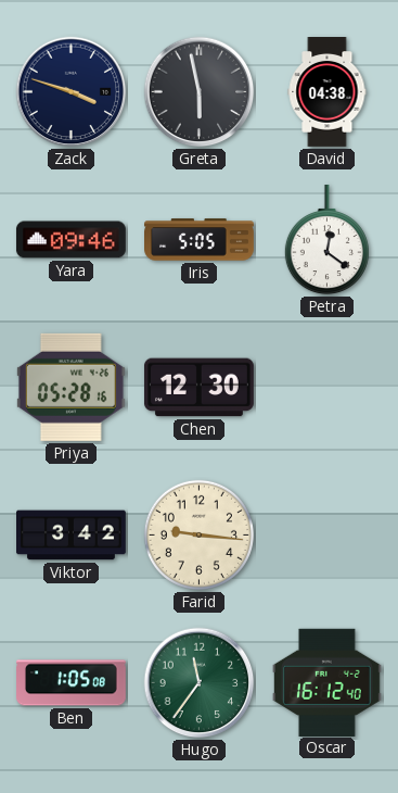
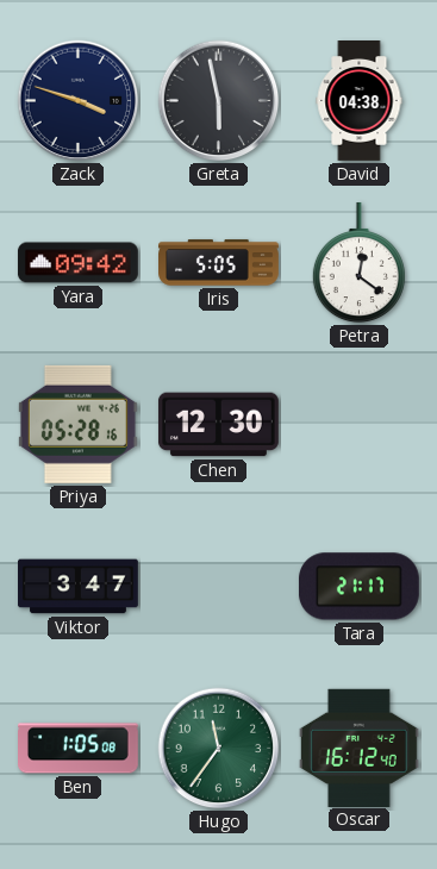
Yara: 09:46 -> 09:42
Viktor: 3:42 -> 3:47
Farid: 9:16 -> none
Tara: none -> 21:17
